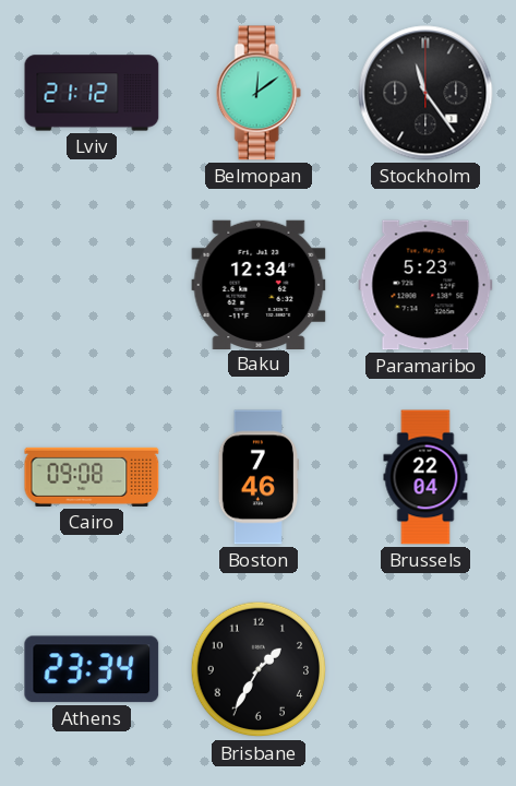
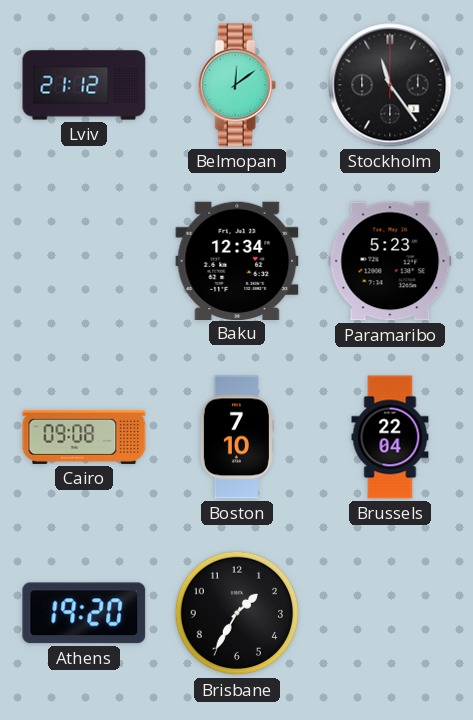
Boston: 7:46 -> 7:10
Athens: 23:34 -> 19:20
